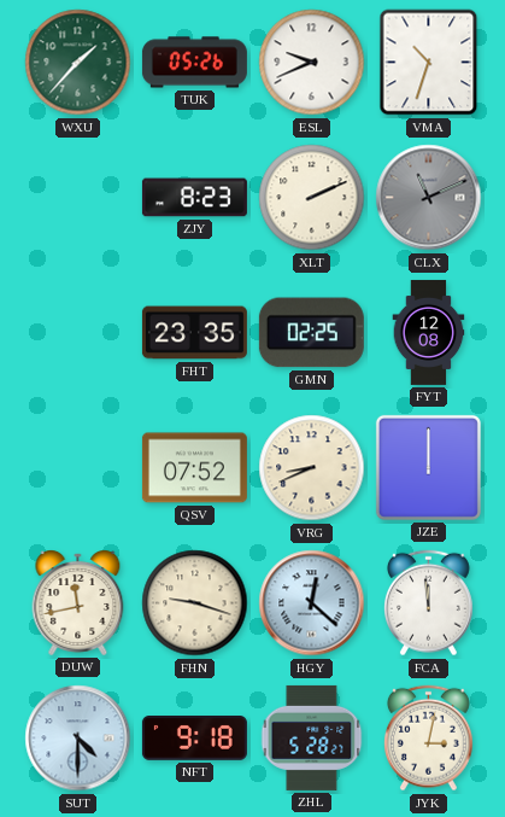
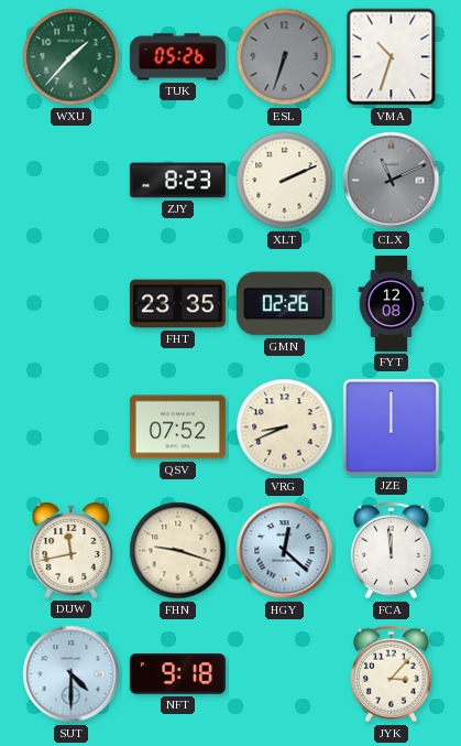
ESL: 9:41 -> 6:33
ESL dial: white -> grey
GMN: 02:25 -> 02:26
ZHL: 5:28 -> none
JYK: 3:02 -> 3:07
